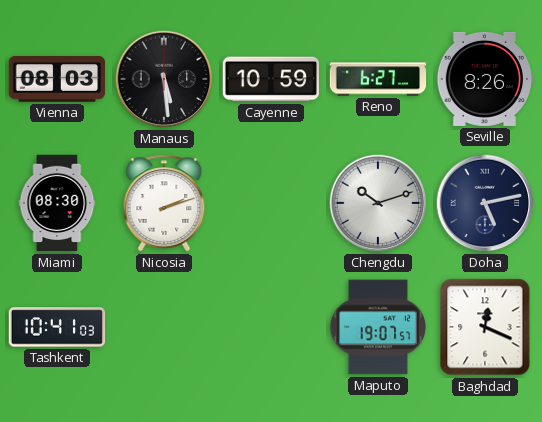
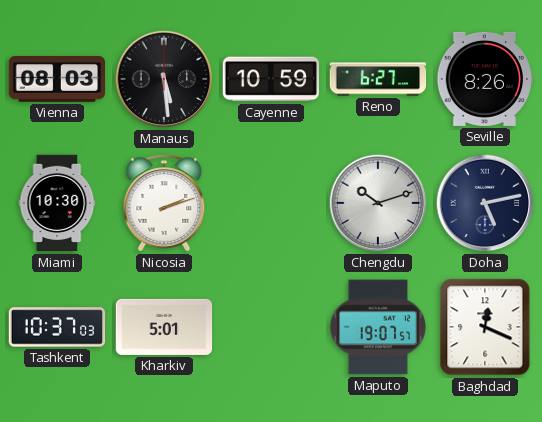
Miami: 08:30 -> 10:30
Tashkent: 10:41 -> 10:37
Kharkiv: none -> 5:01
